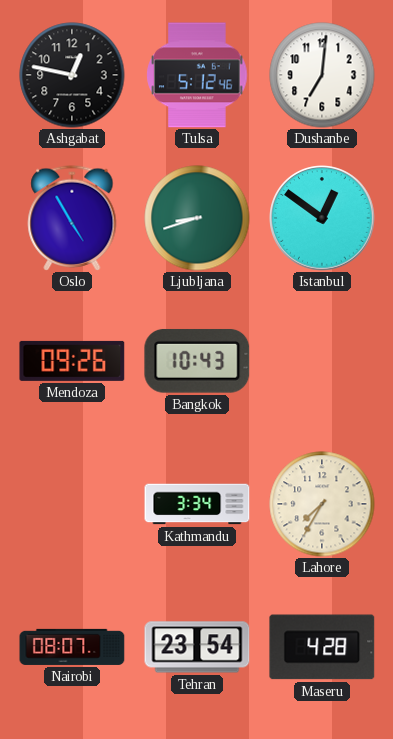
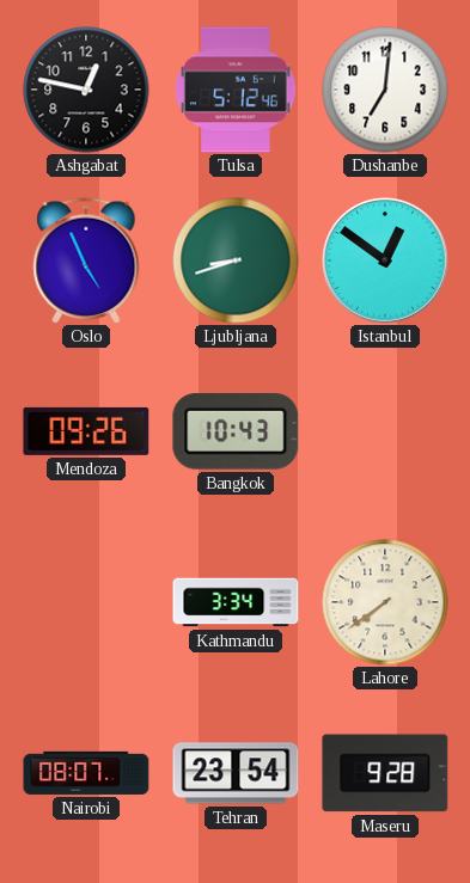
Oslo: 4:55 -> 4:56
Lahore: 7:35 -> 7:39
Maseru: 4:28 -> 9:28
